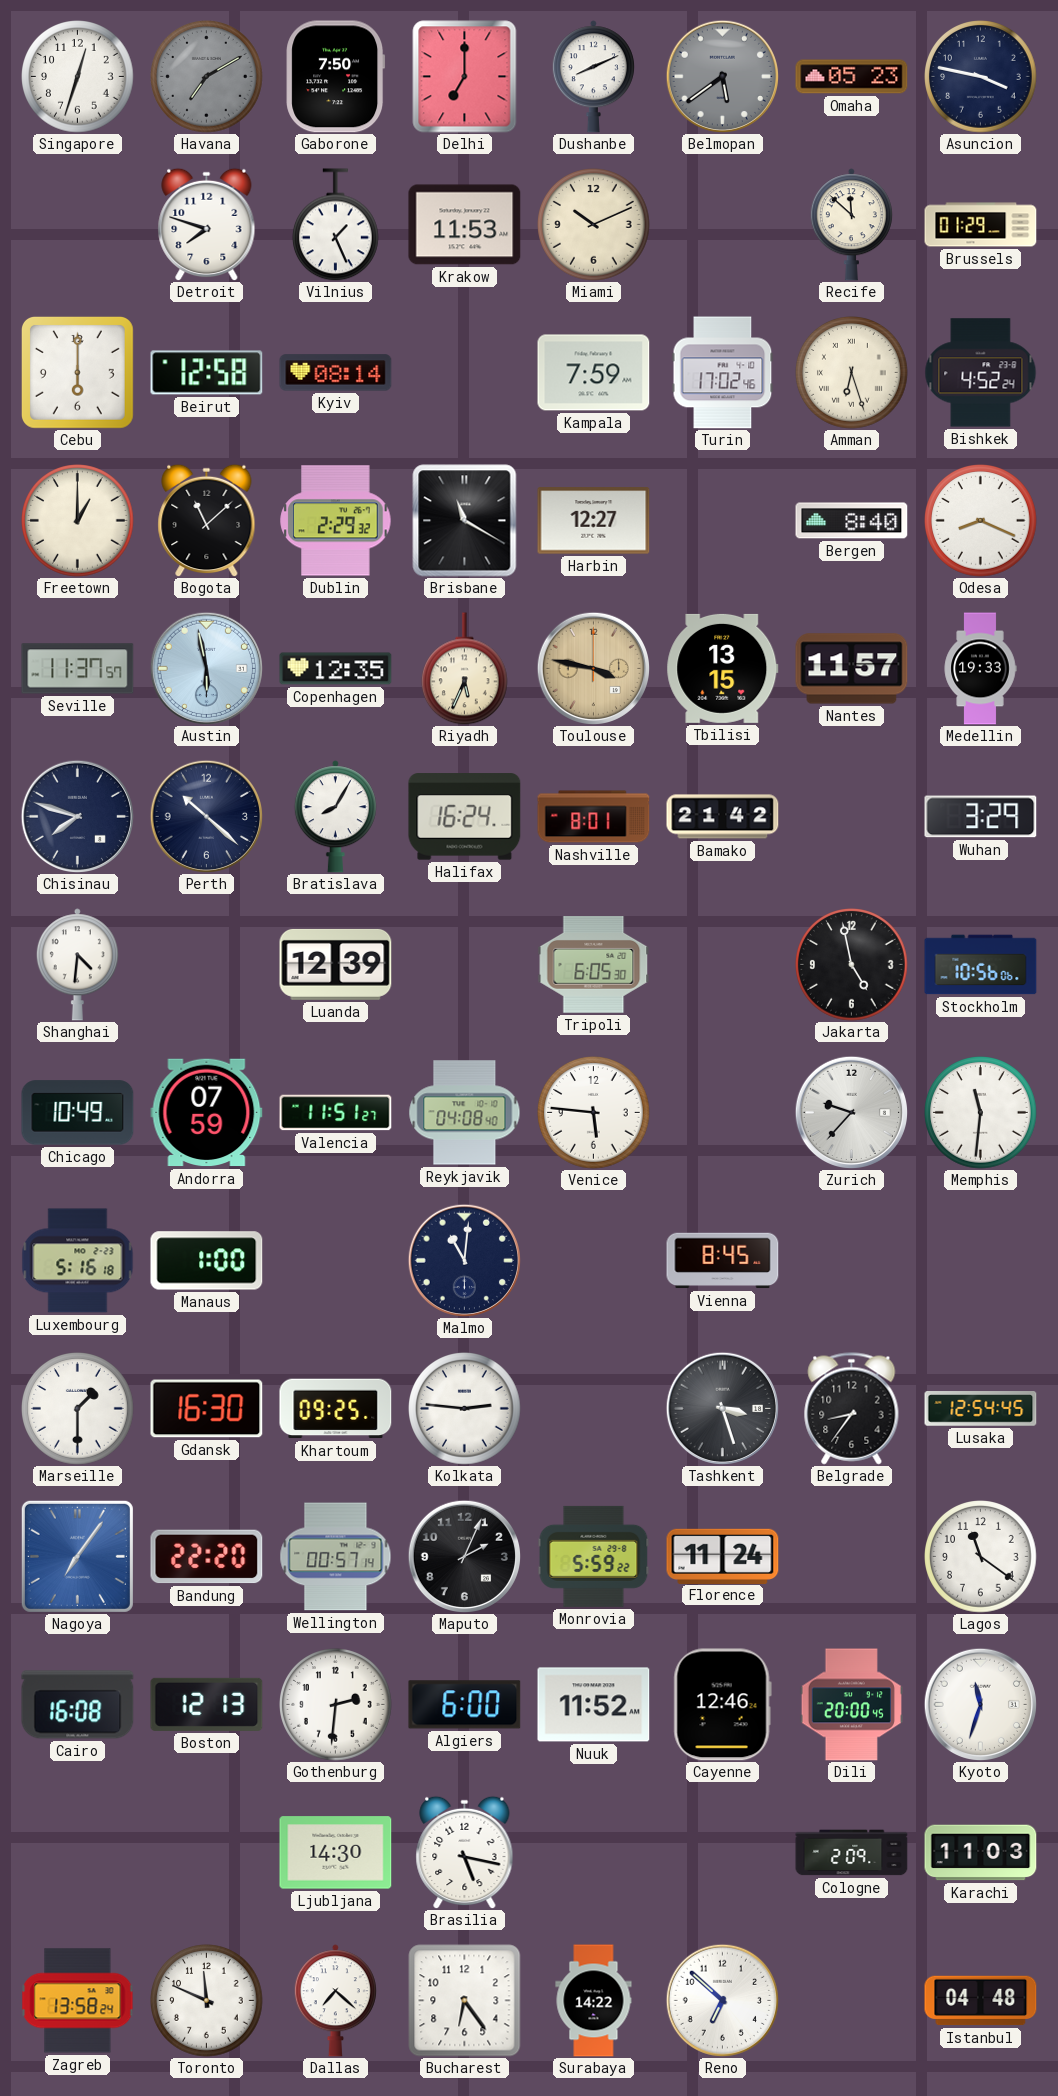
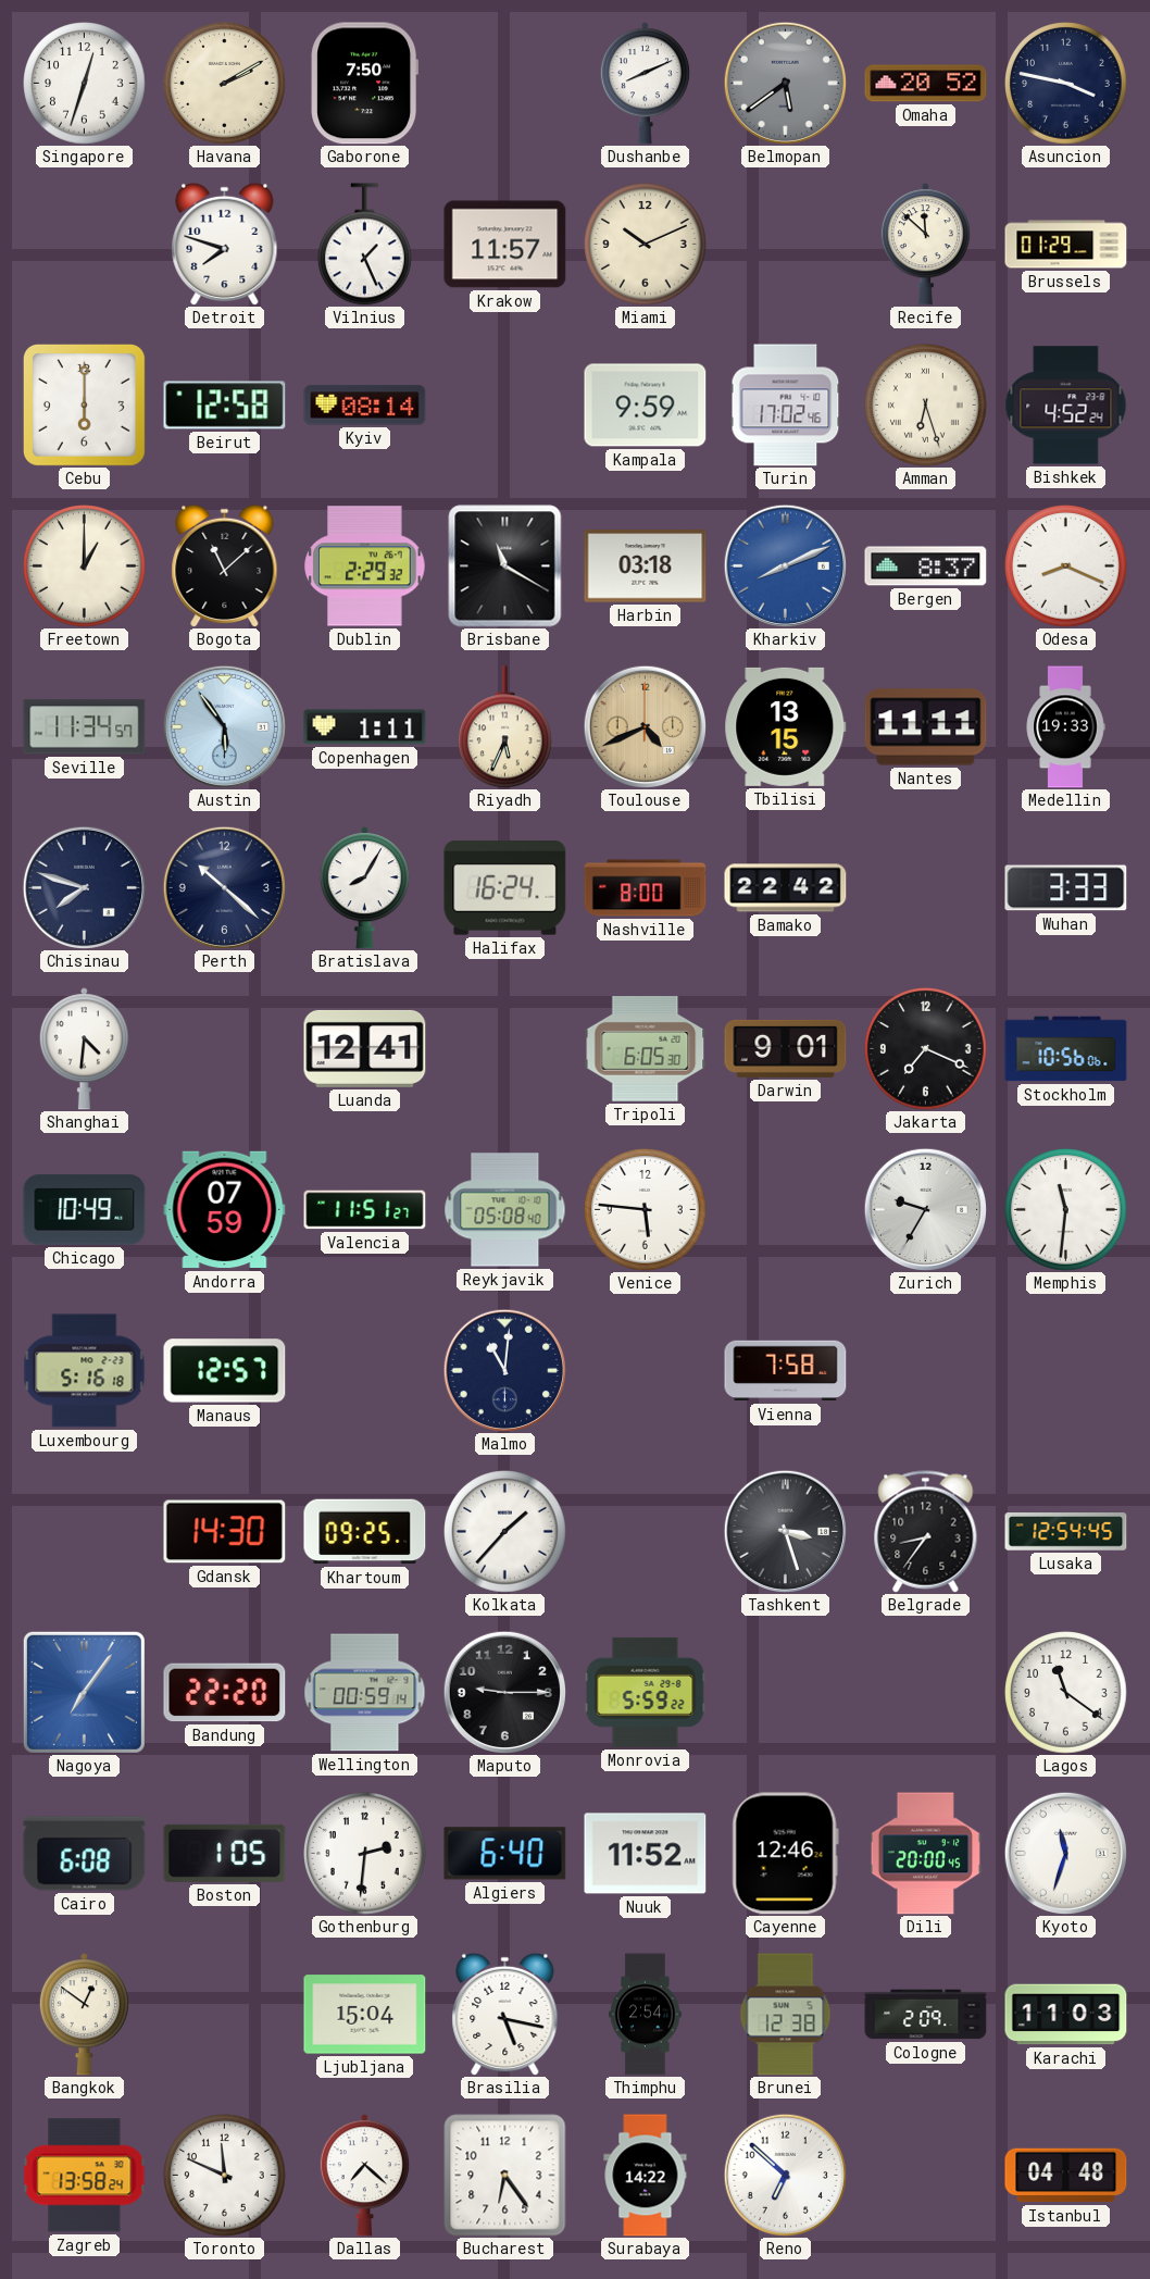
Havana: 7:10 -> 2:10
Havana dial: grey -> cream
Delhi: 7:00 -> none
Omaha: 05:23 -> 20:52
Krakow: 11:53 -> 11:57
Kampala: 7:59 -> 9:59
Harbin: 12:27 -> 03:18
Kharkiv: none -> 8:11
Bergen: 8:40 -> 8:37
Seville: 11:37 -> 11:34
Austin: 5:58 -> 5:54
Copenhagen: 12:35 -> 1:11
Toulouse: 3:47 -> 4:41
Nantes: 11:57 -> 11:11
Nashville: 8:01 -> 8:00
Bamako: 21:42 -> 22:42
Wuhan: 3:29 -> 3:33
Luanda: 12:39 -> 12:41
Darwin: none -> 9:01
Jakarta: 4:58 -> 7:19
Reykjavik: 04:08 -> 05:08
Zurich: 9:37 -> 9:35
Manaus: 1:00 -> 12:57
Vienna: 8:45 -> 7:58
Marseille: 1:30 -> none
Gdansk: 16:30 -> 14:30
Kolkata: 2:46 -> 1:37
Wellington: 00:57 -> 00:59
Maputo: 2:04 -> 9:15
Florence: 11:24 -> none
Cairo: 16:08 -> 6:08
Boston: 12:13 -> 1:05
Algiers: 6:00 -> 6:40
Bangkok: none -> 12:51
Ljubljana: 14:30 -> 15:04
Thimphu: none -> 2:54
Brunei: none -> 12:38
